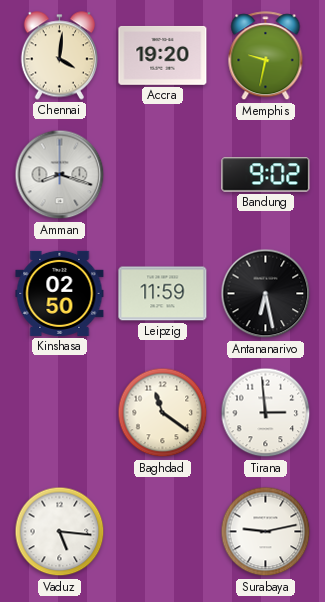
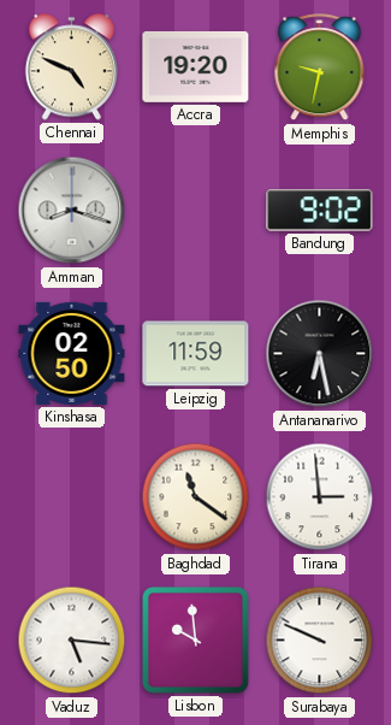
Chennai: 4:01 -> 4:49
Lisbon: none -> 9:59
Surabaya: 9:13 -> 9:49
